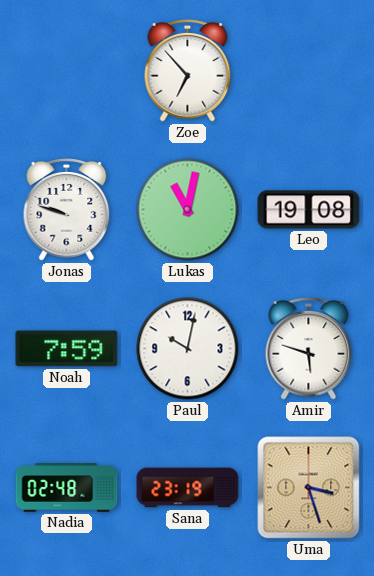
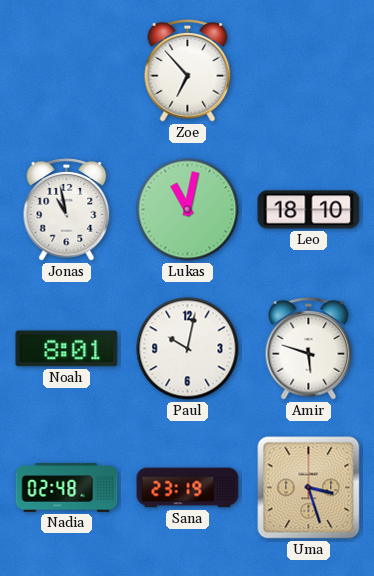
Jonas: 9:48 -> 10:58
Leo: 19:08 -> 18:10
Noah: 7:59 -> 8:01
